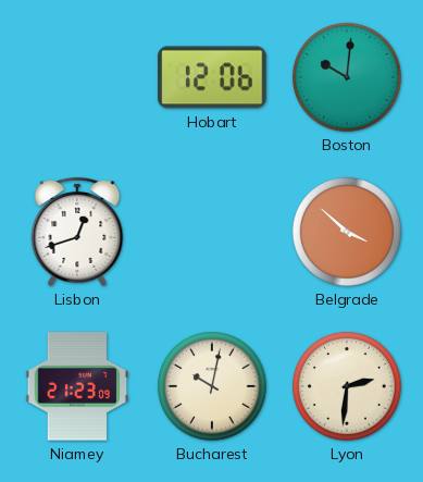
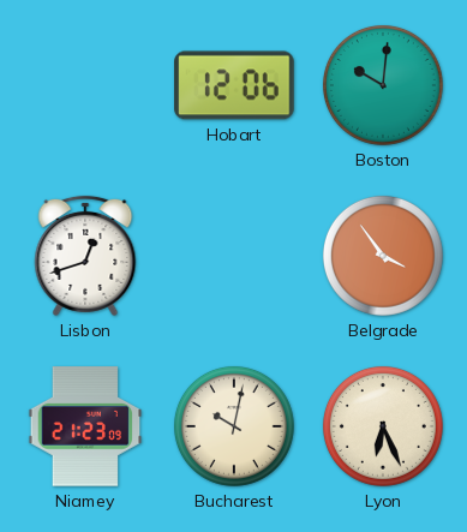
Belgrade: 3:52 -> 3:54
Lyon: 2:31 -> 6:26
